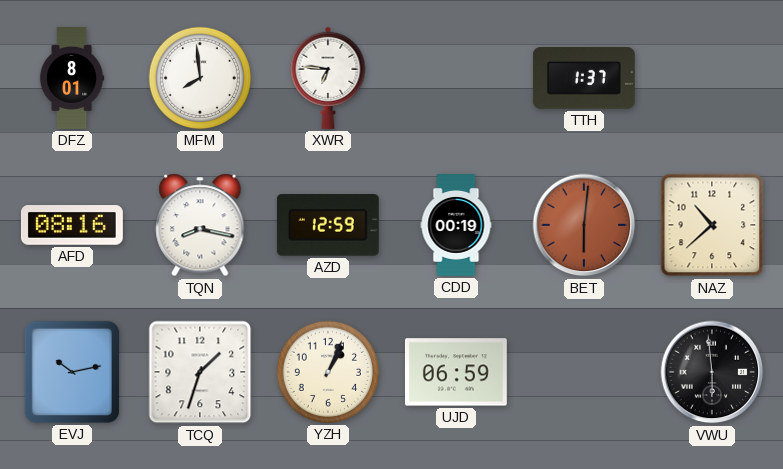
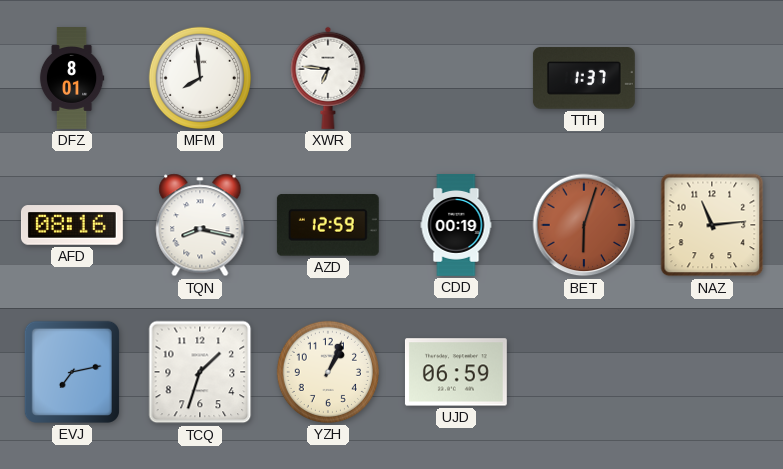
BET: 6:01 -> 6:03
NAZ: 10:38 -> 11:14
EVJ: 10:13 -> 7:13
VWU: 5:59 -> none
